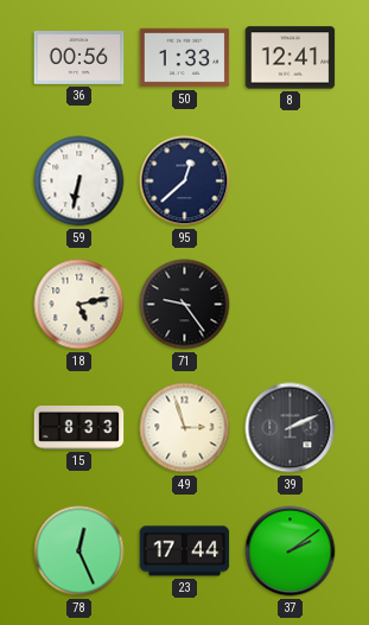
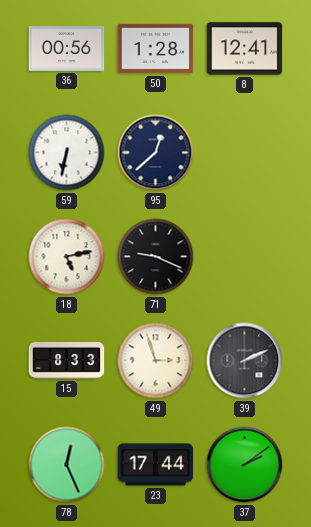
50: 1:33 -> 1:28
71: 9:24 -> 9:19
